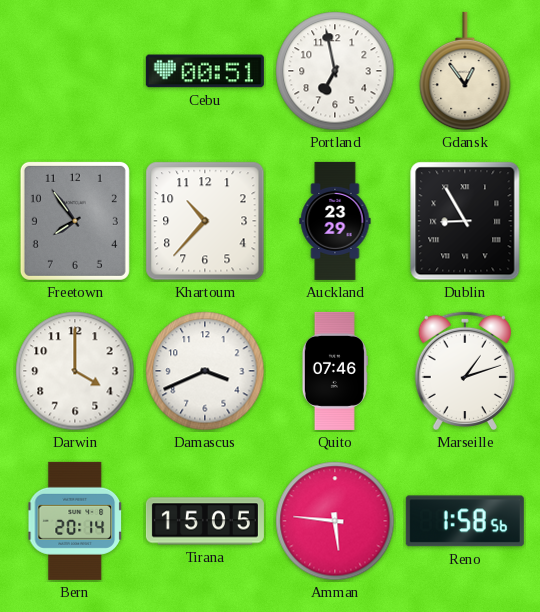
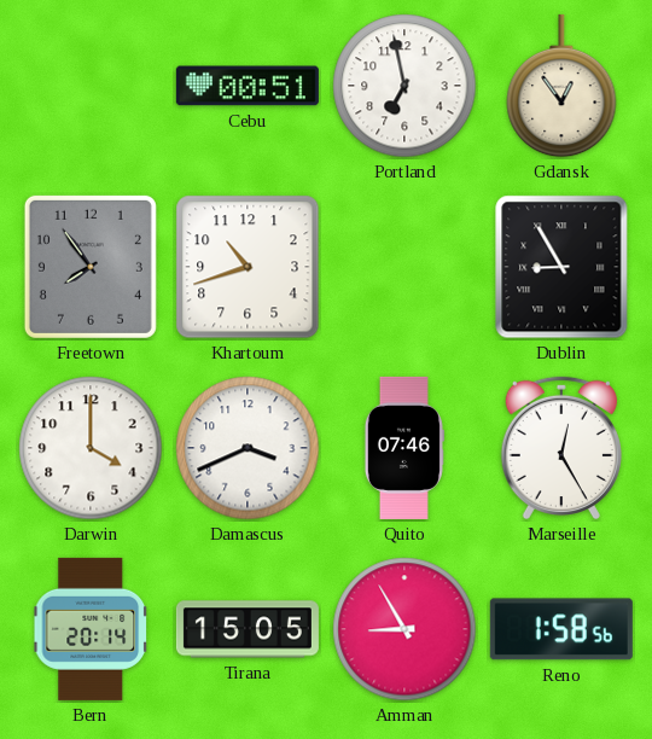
Khartoum: 10:37 -> 10:42
Auckland: 23:29 -> none
Marseille: 1:12 -> 12:25
Amman: 5:46 -> 8:55
